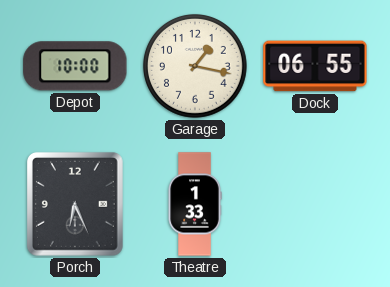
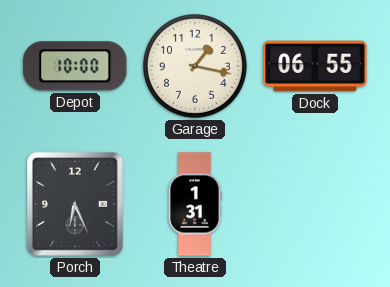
Theatre: 1:33 -> 1:31
